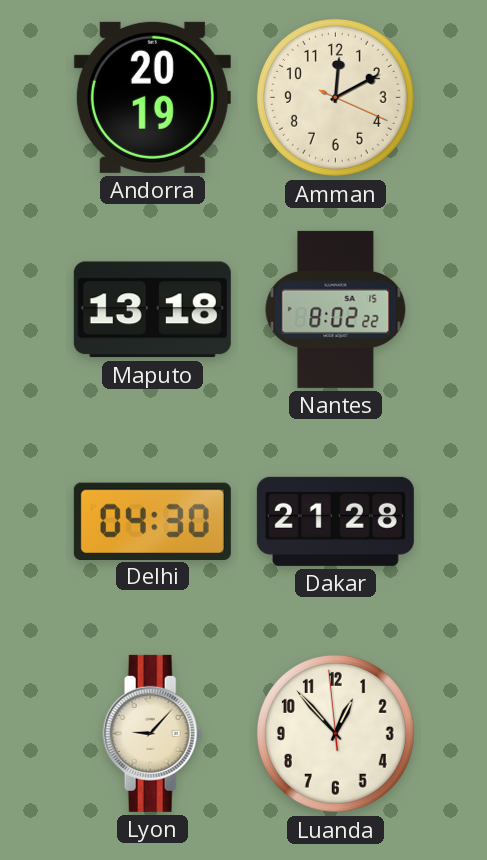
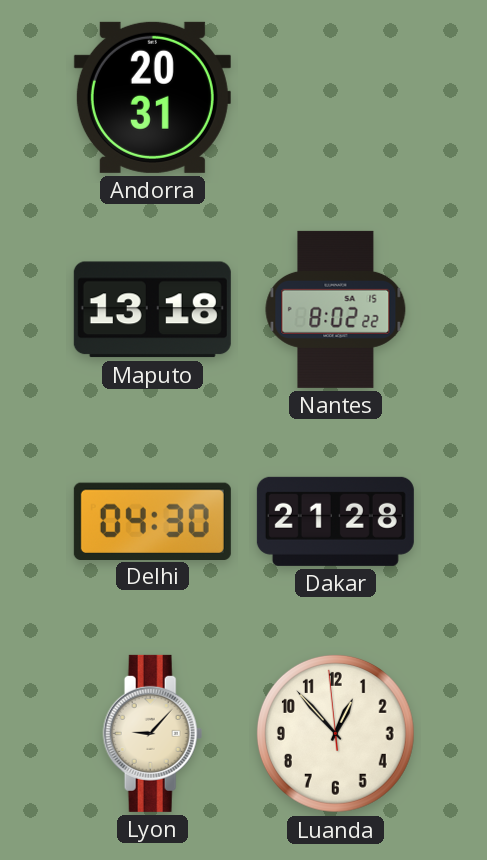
Andorra: 20:19 -> 20:31
Amman: 12:10 -> none
